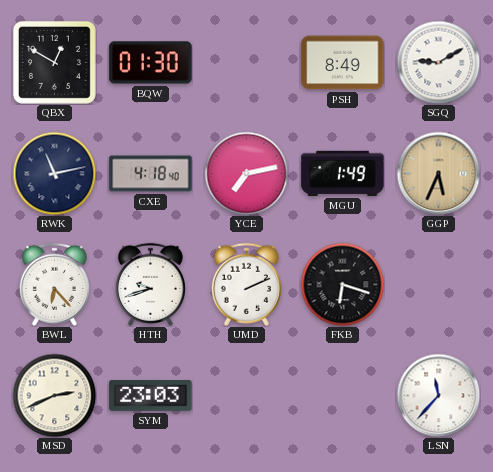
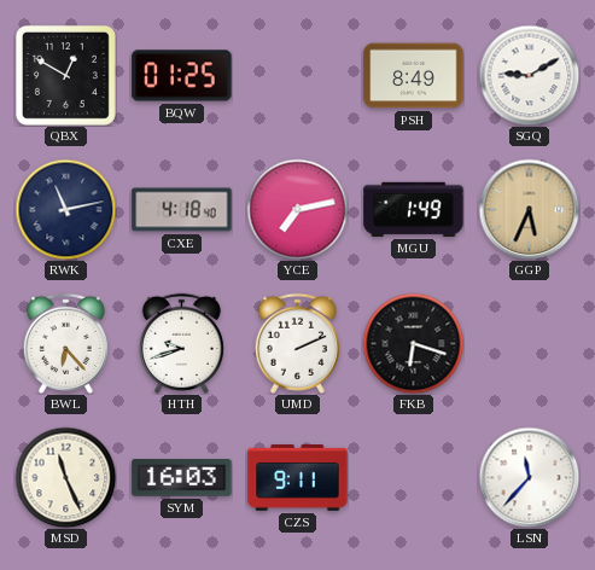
BQW: 01:30 -> 01:25
MSD: 2:41 -> 11:26
SYM: 23:03 -> 16:03
CZS: none -> 9:11
